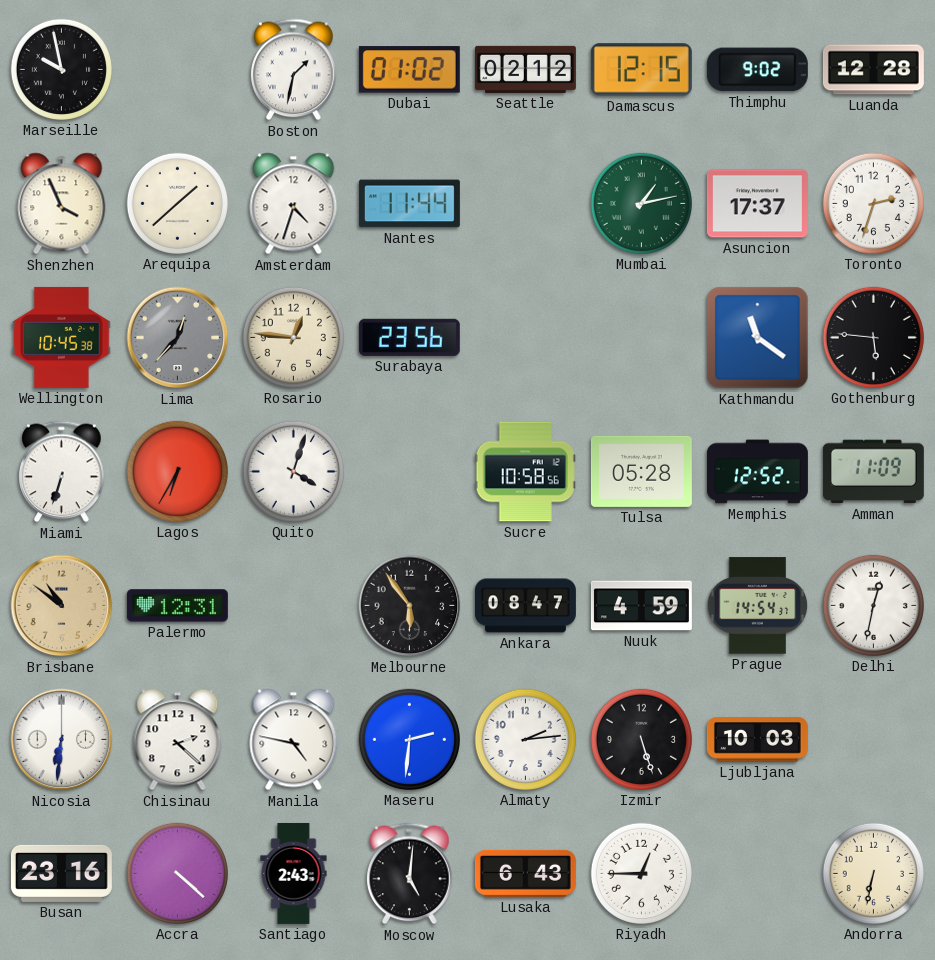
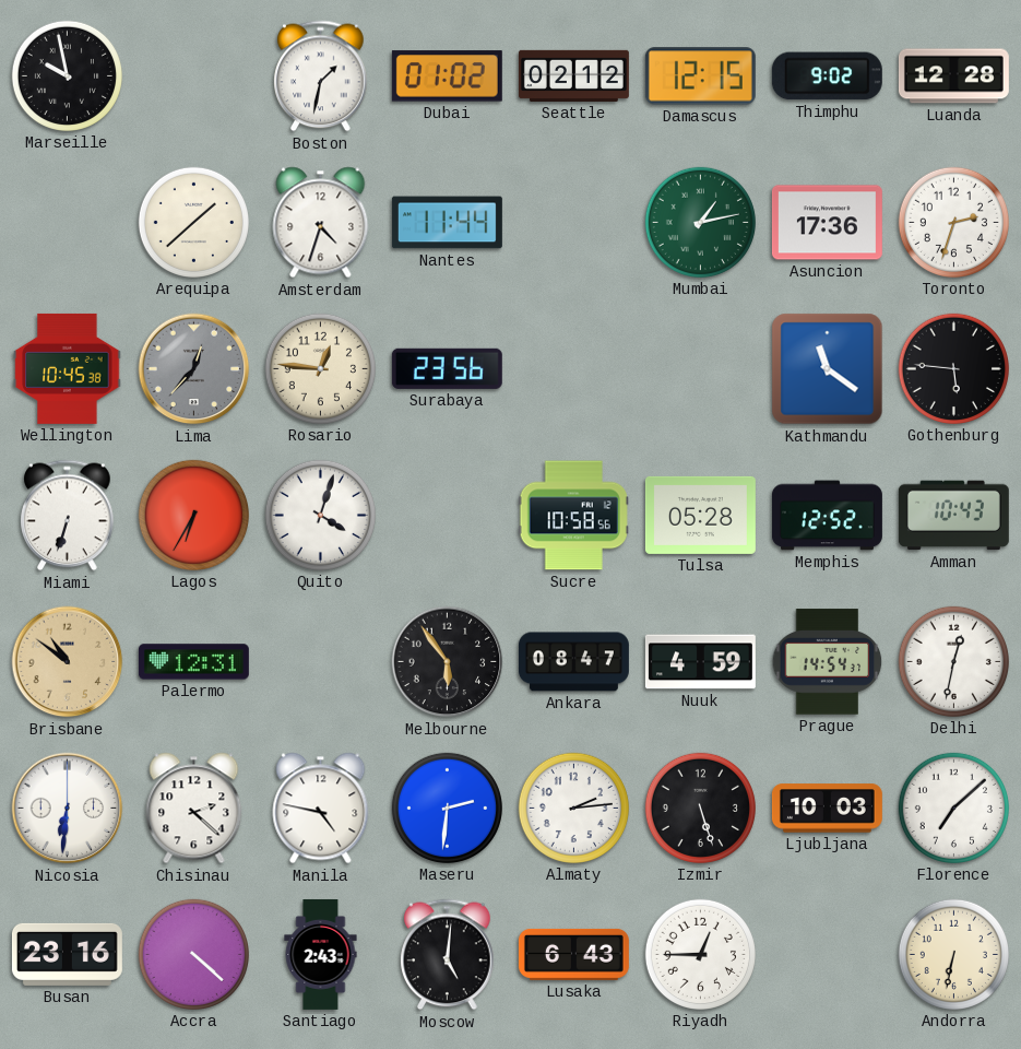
Shenzhen: 3:56 -> none
Asuncion: 17:37 -> 17:36
Amman: 11:09 -> 10:43
Florence: none -> 7:08
